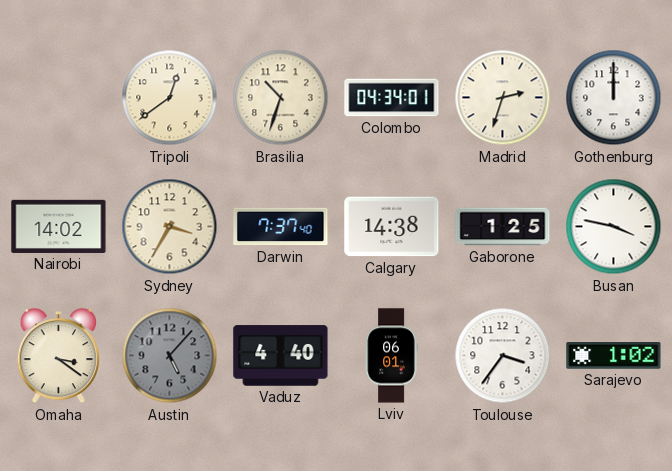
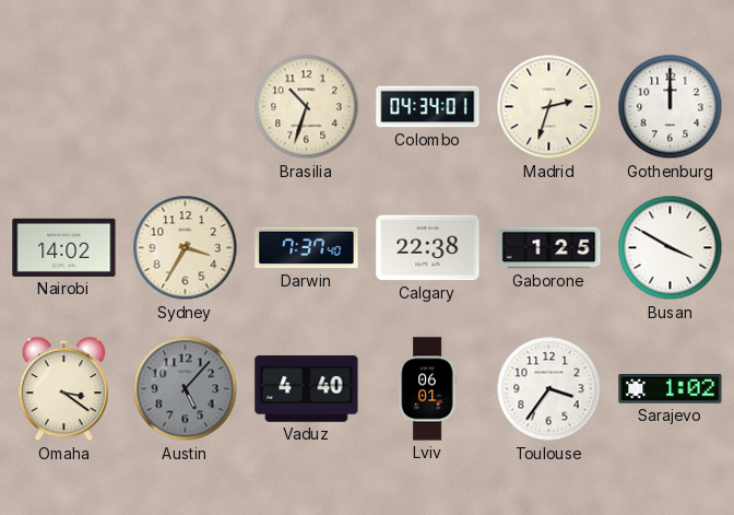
Tripoli: 12:39 -> none
Calgary: 14:38 -> 22:38
Busan: 3:47 -> 3:50
